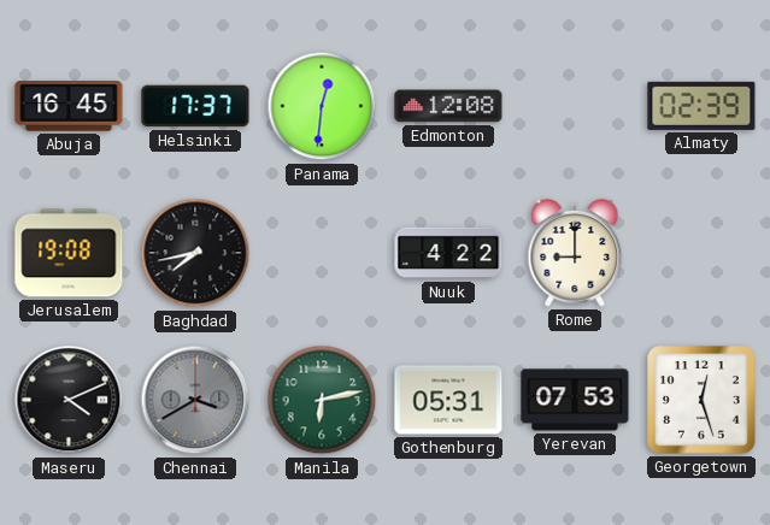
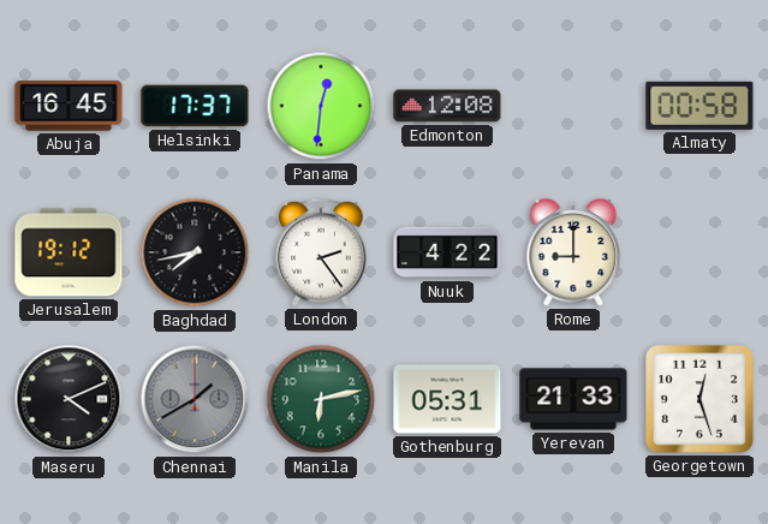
Almaty: 02:39 -> 00:58
Jerusalem: 19:08 -> 19:12
London: none -> 2:24
Chennai: 3:40 -> 1:40
Yerevan: 07:53 -> 21:33
